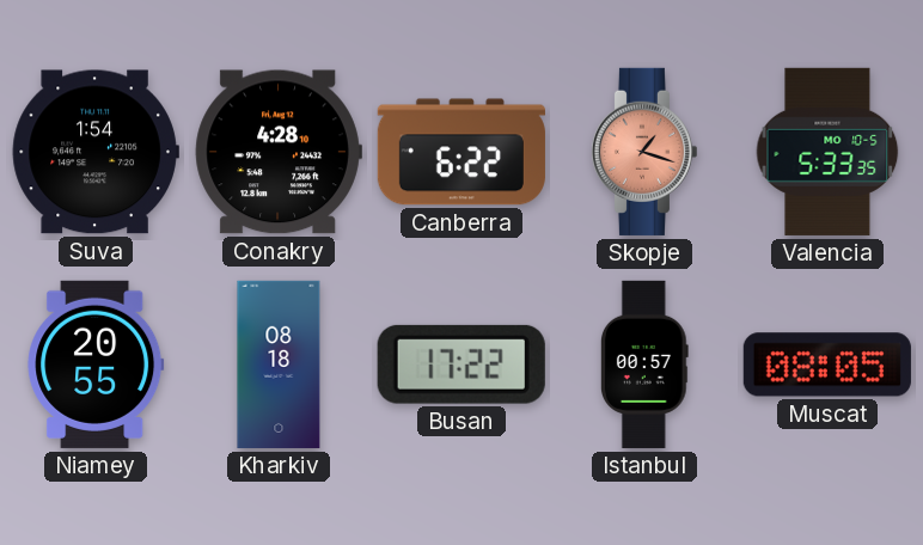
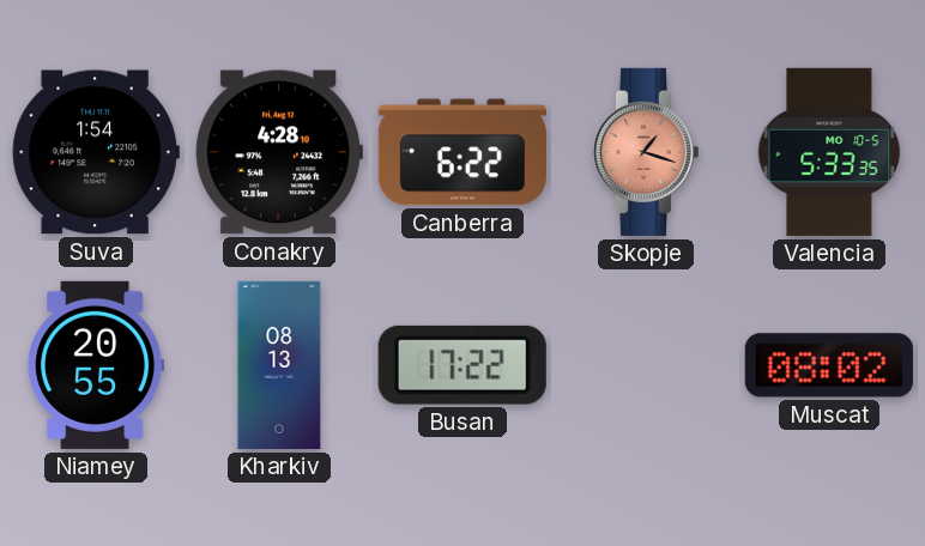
Kharkiv: 08:18 -> 08:13
Istanbul: 00:57 -> none
Muscat: 08:05 -> 08:02
